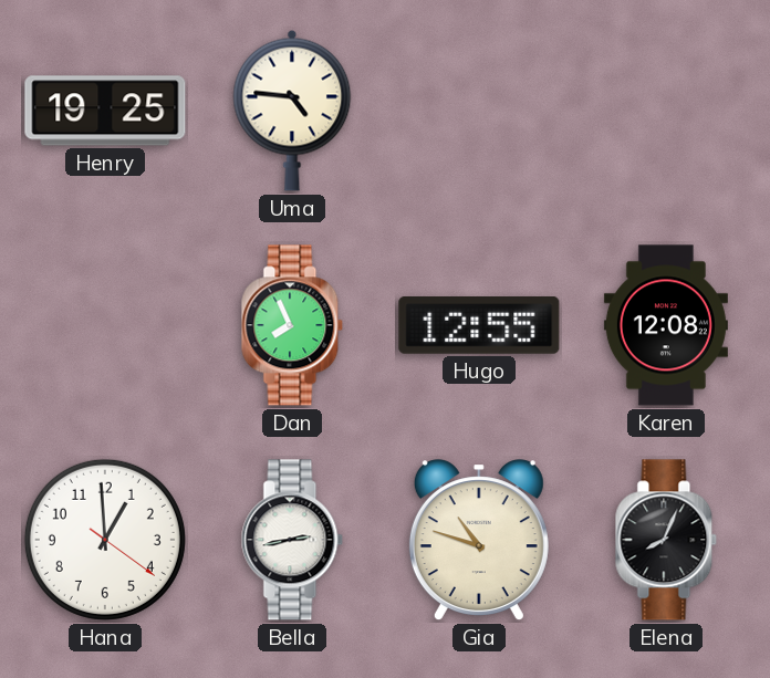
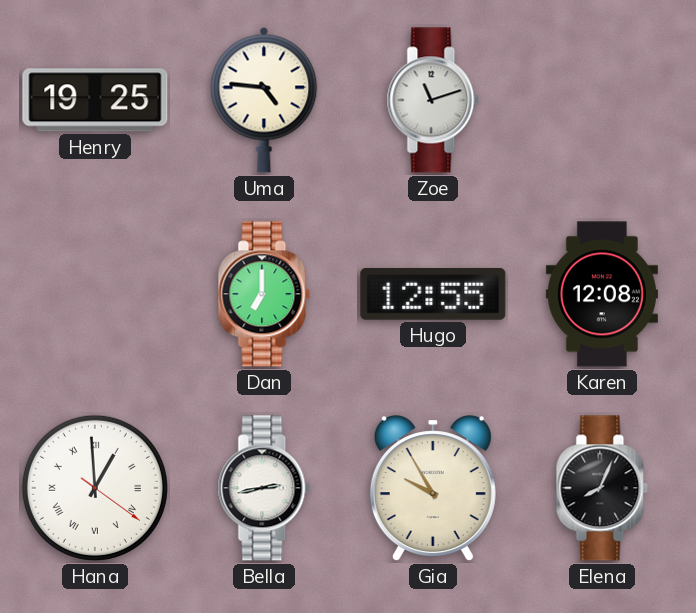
Zoe: none -> 11:12
Dan: 7:56 -> 7:00
Hana numerals: Arabic -> Roman
Gia: 10:48 -> 9:55
